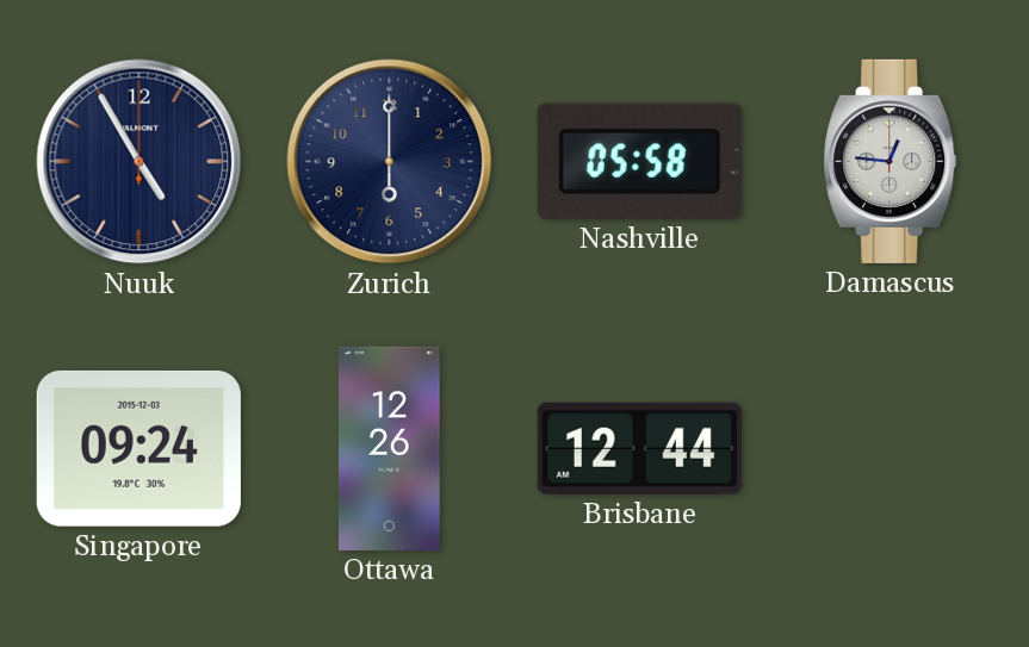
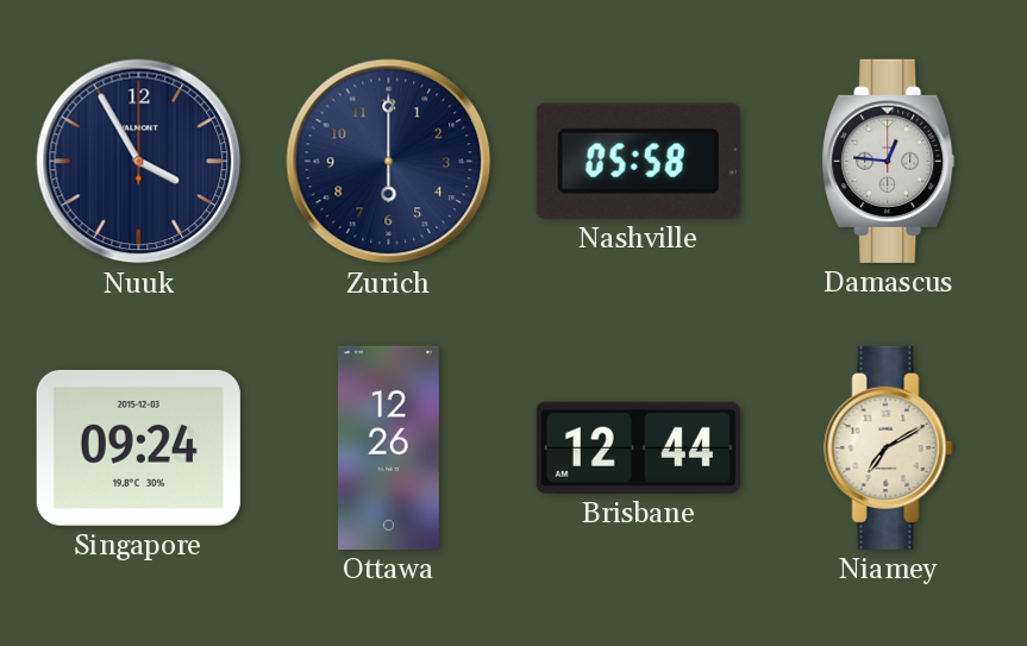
Nuuk: 4:55 -> 3:55
Niamey: none -> 7:10
